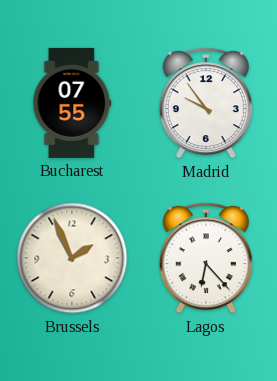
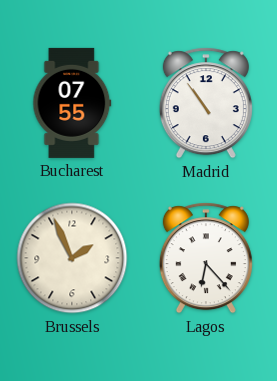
Madrid: 9:54 -> 10:54
